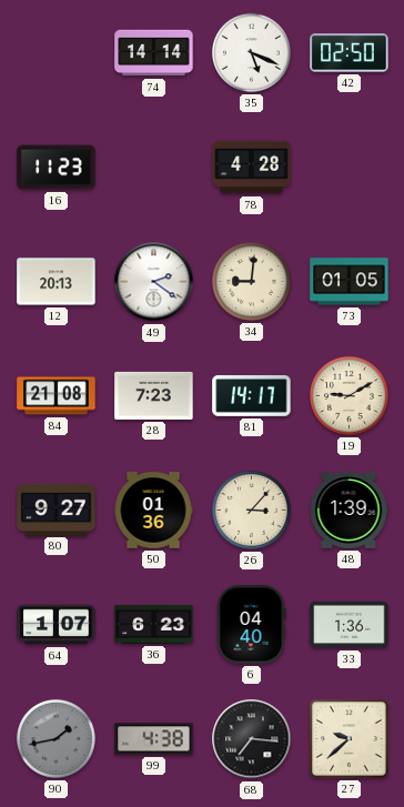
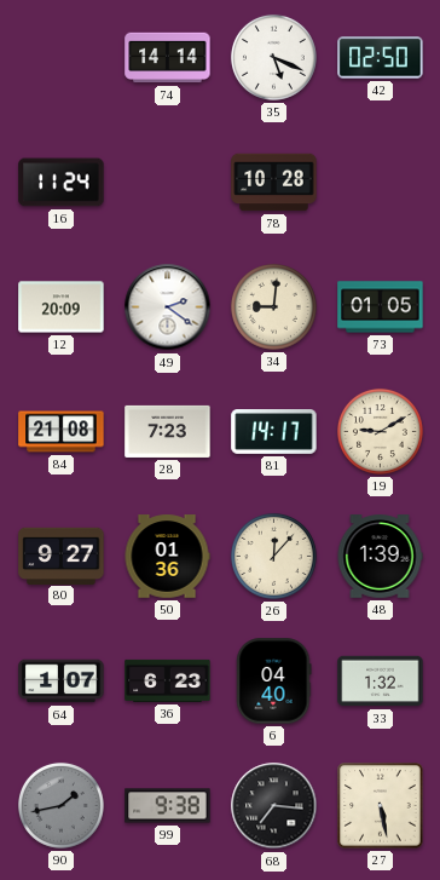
16: 11:23 -> 11:24
78: 4:28 -> 10:28
12: 20:13 -> 20:09
26: 3:07 -> 12:07
33: 1:36 -> 1:32
99: 4:38 -> 9:38
27: 9:38 -> 5:28
